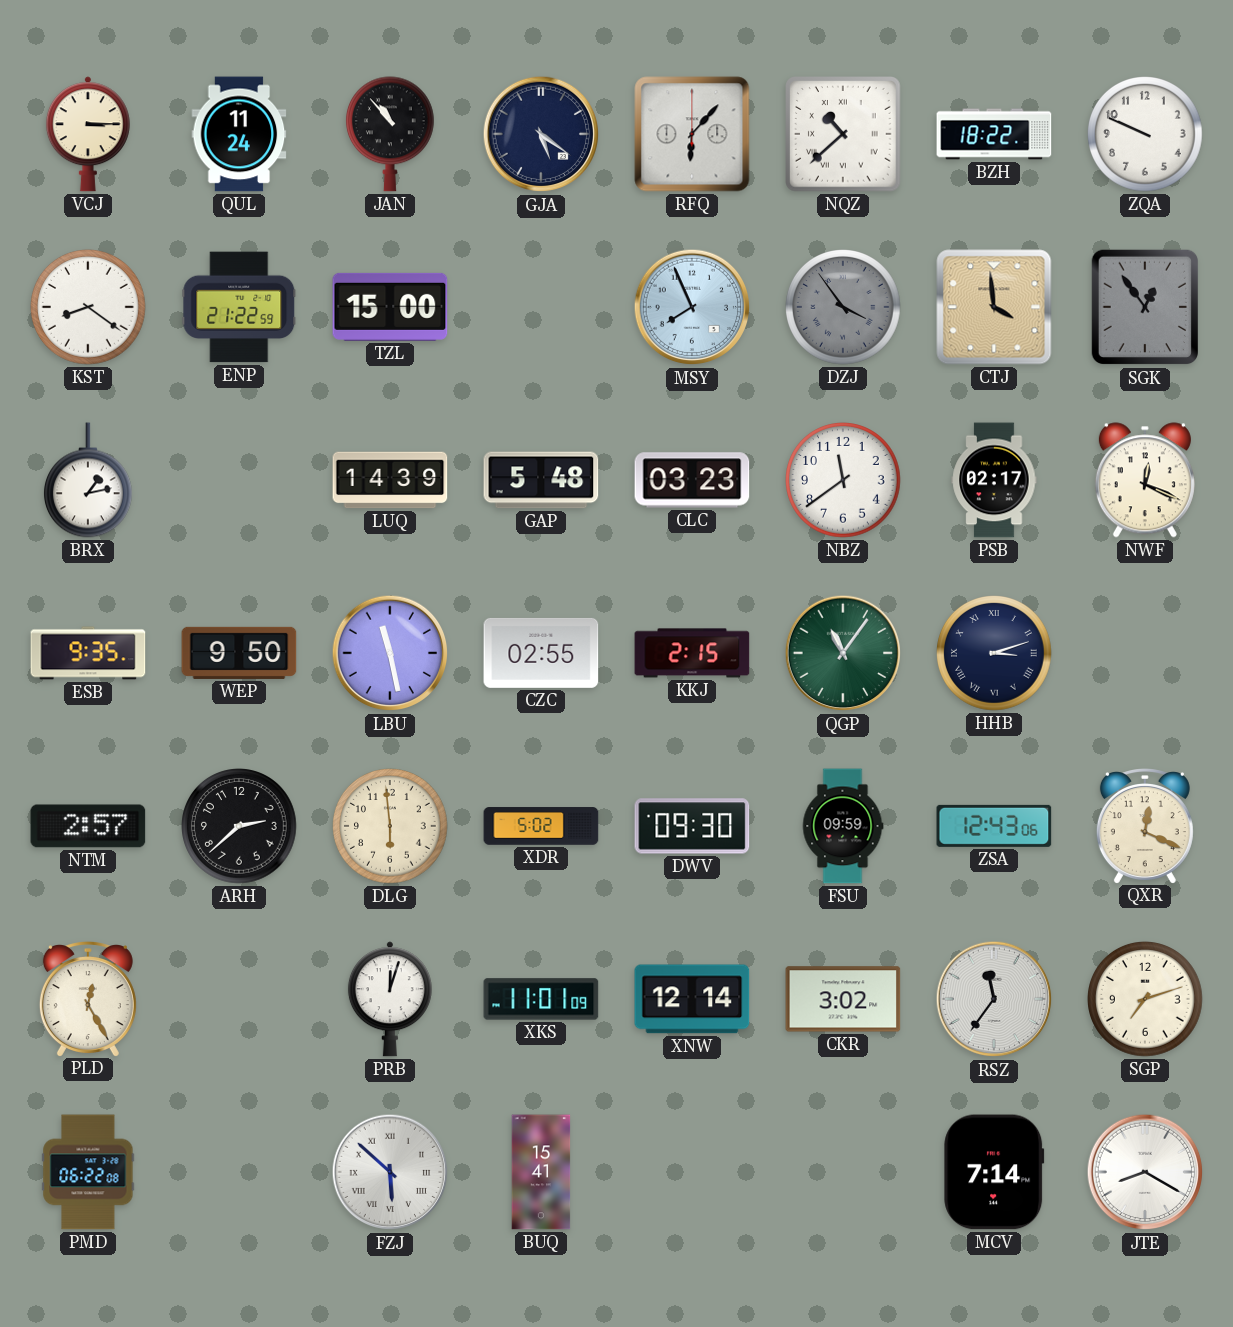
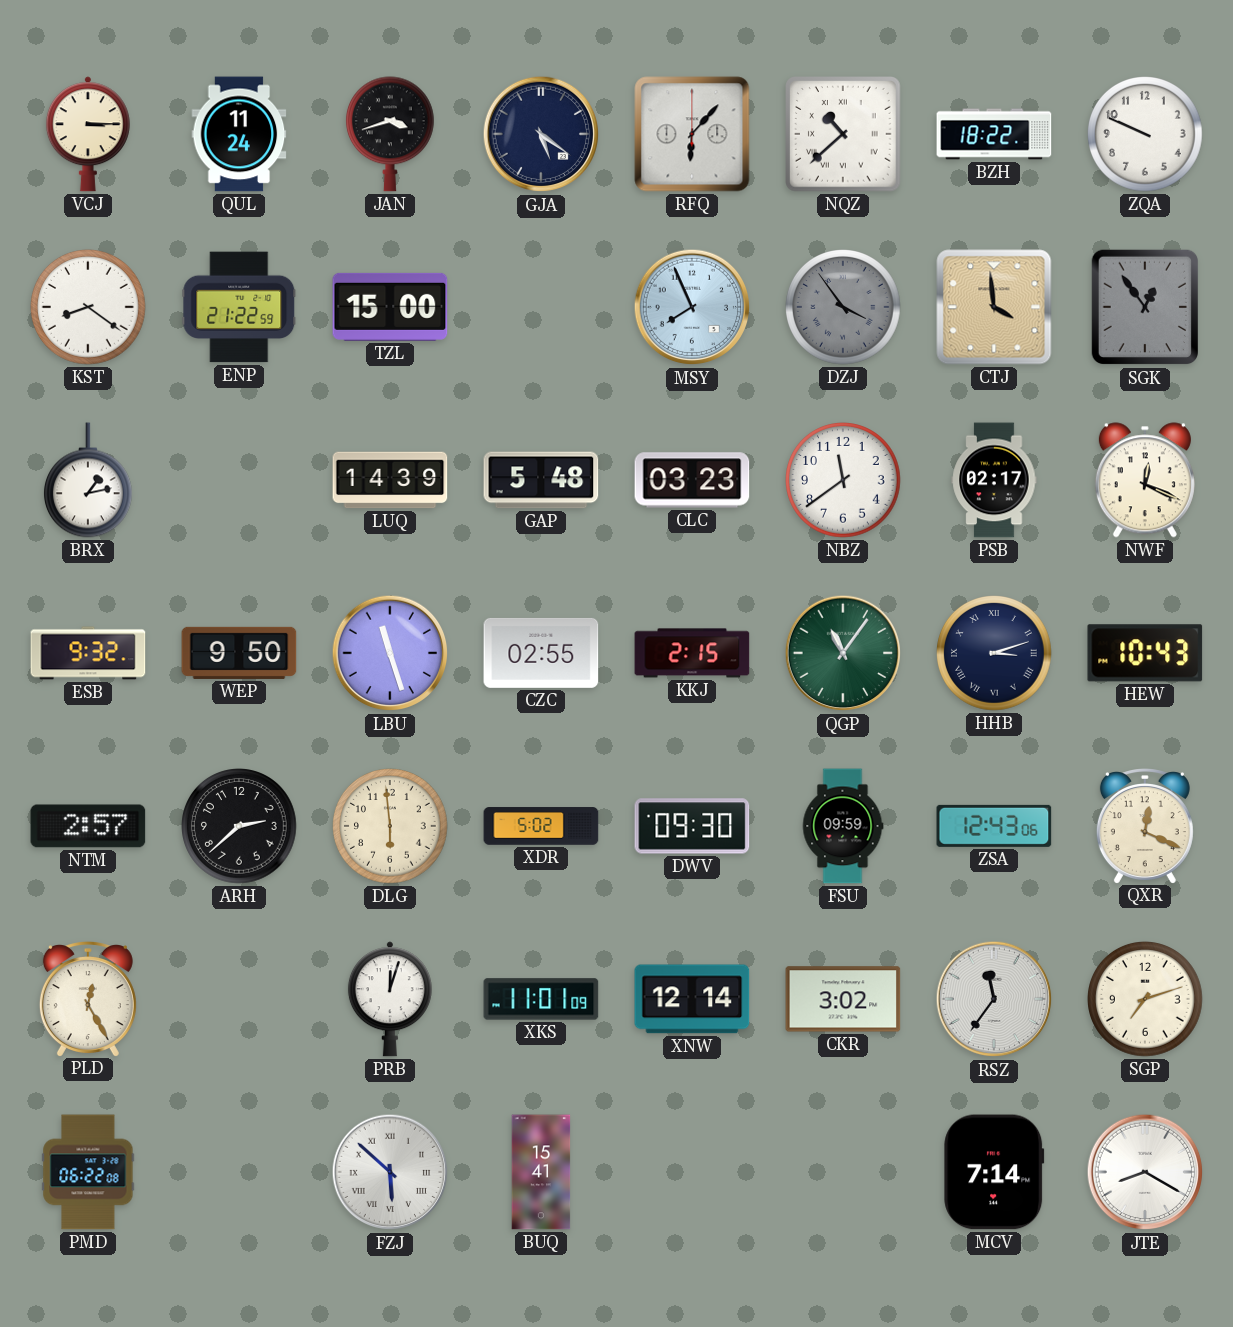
JAN: 10:53 -> 3:42
ESB: 9:35 -> 9:32
LBU: 11:28 -> 11:27
HEW: none -> 10:43
